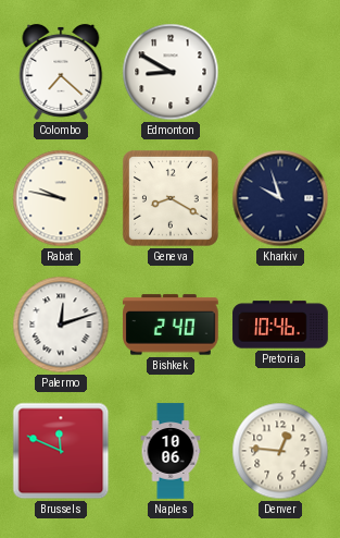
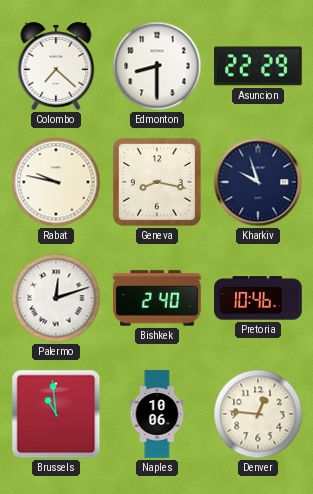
Edmonton: 8:50 -> 8:30
Asuncion: none -> 22:29
Geneva: 8:20 -> 8:17
Brussels: 11:49 -> 10:59
